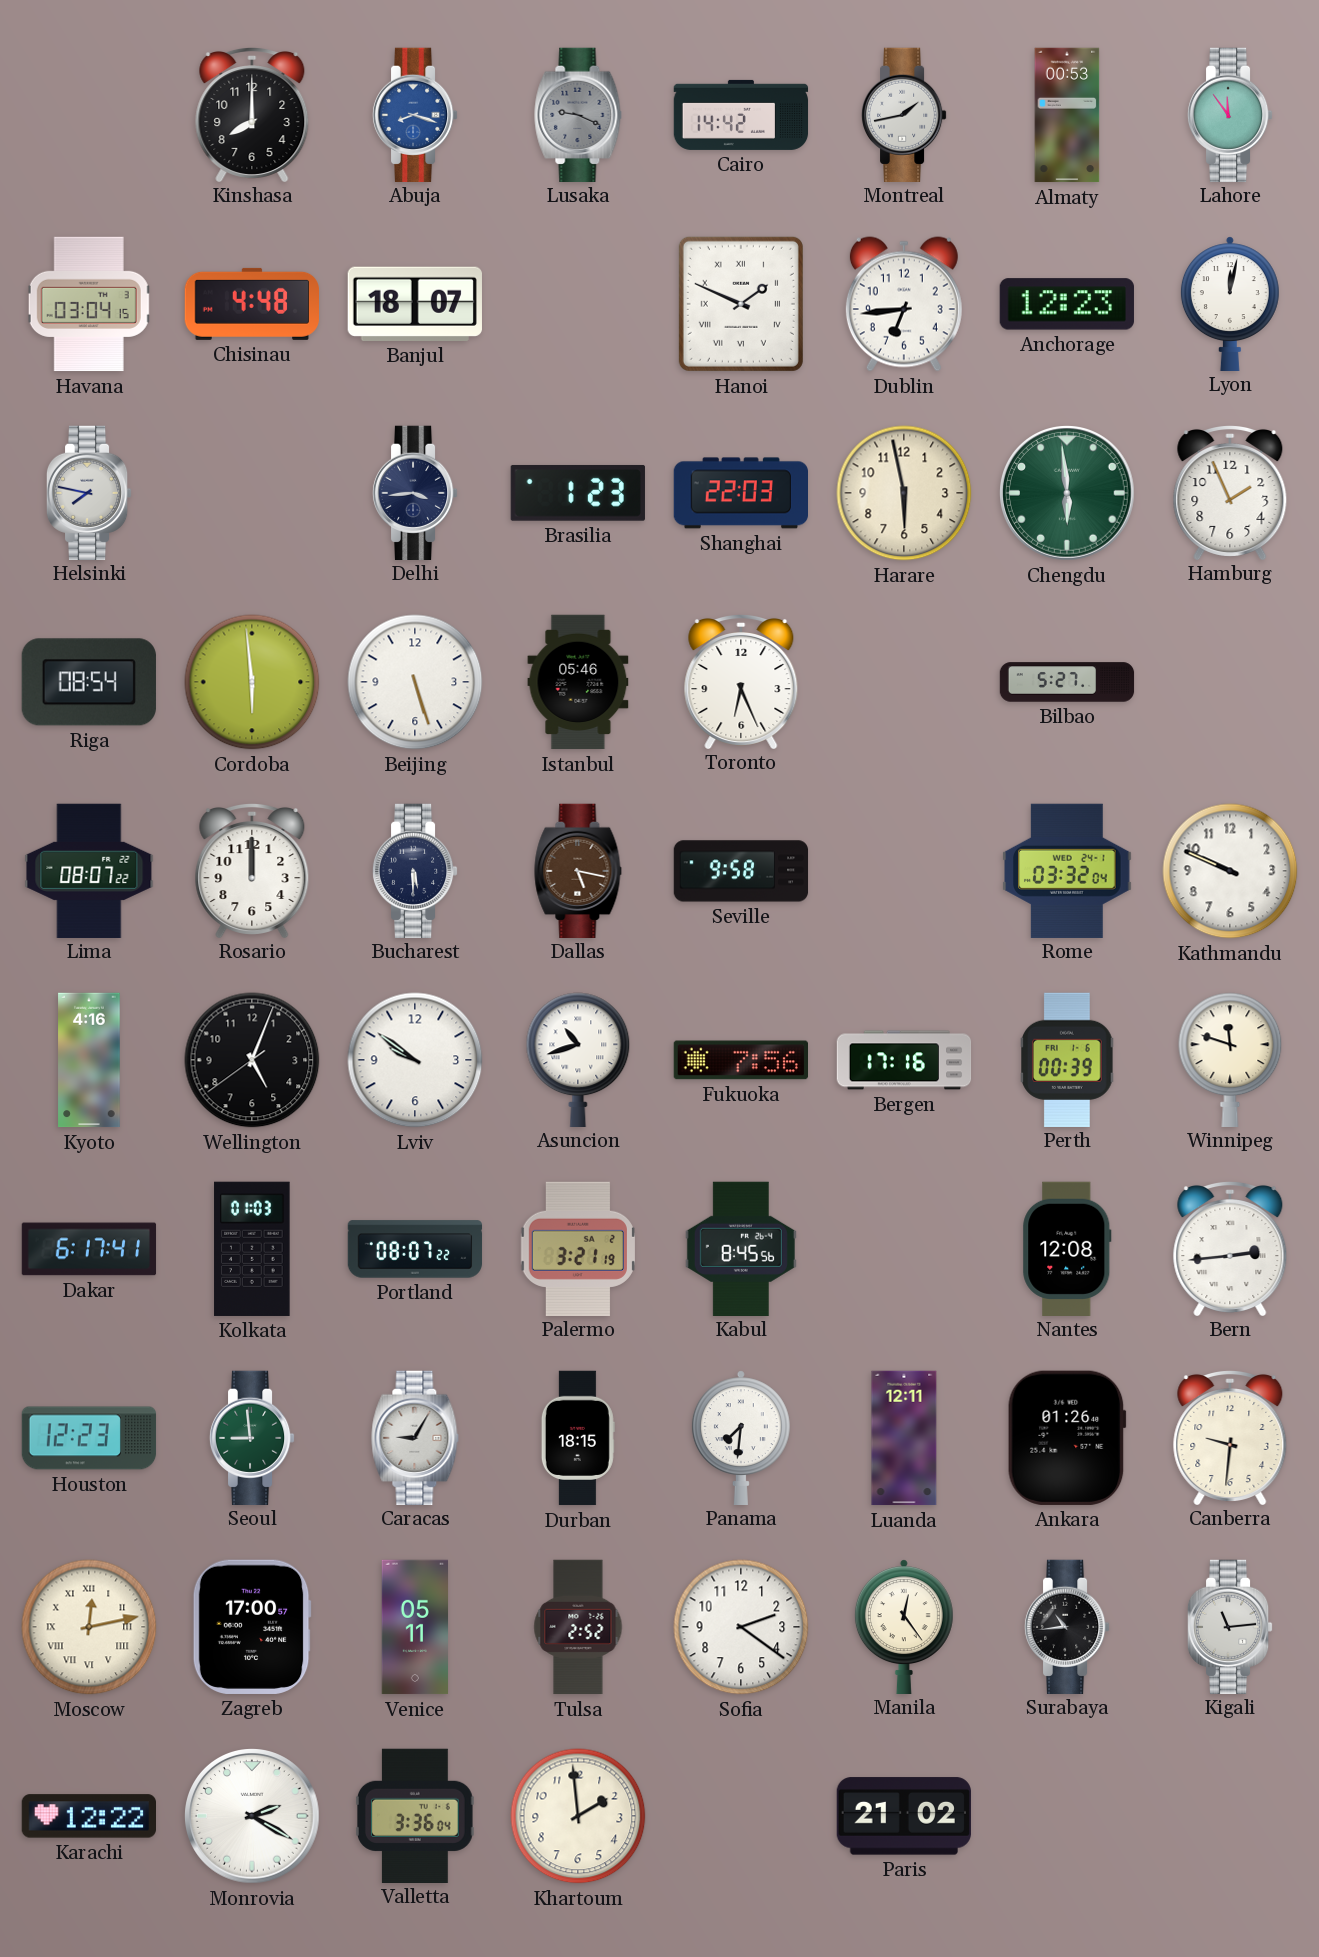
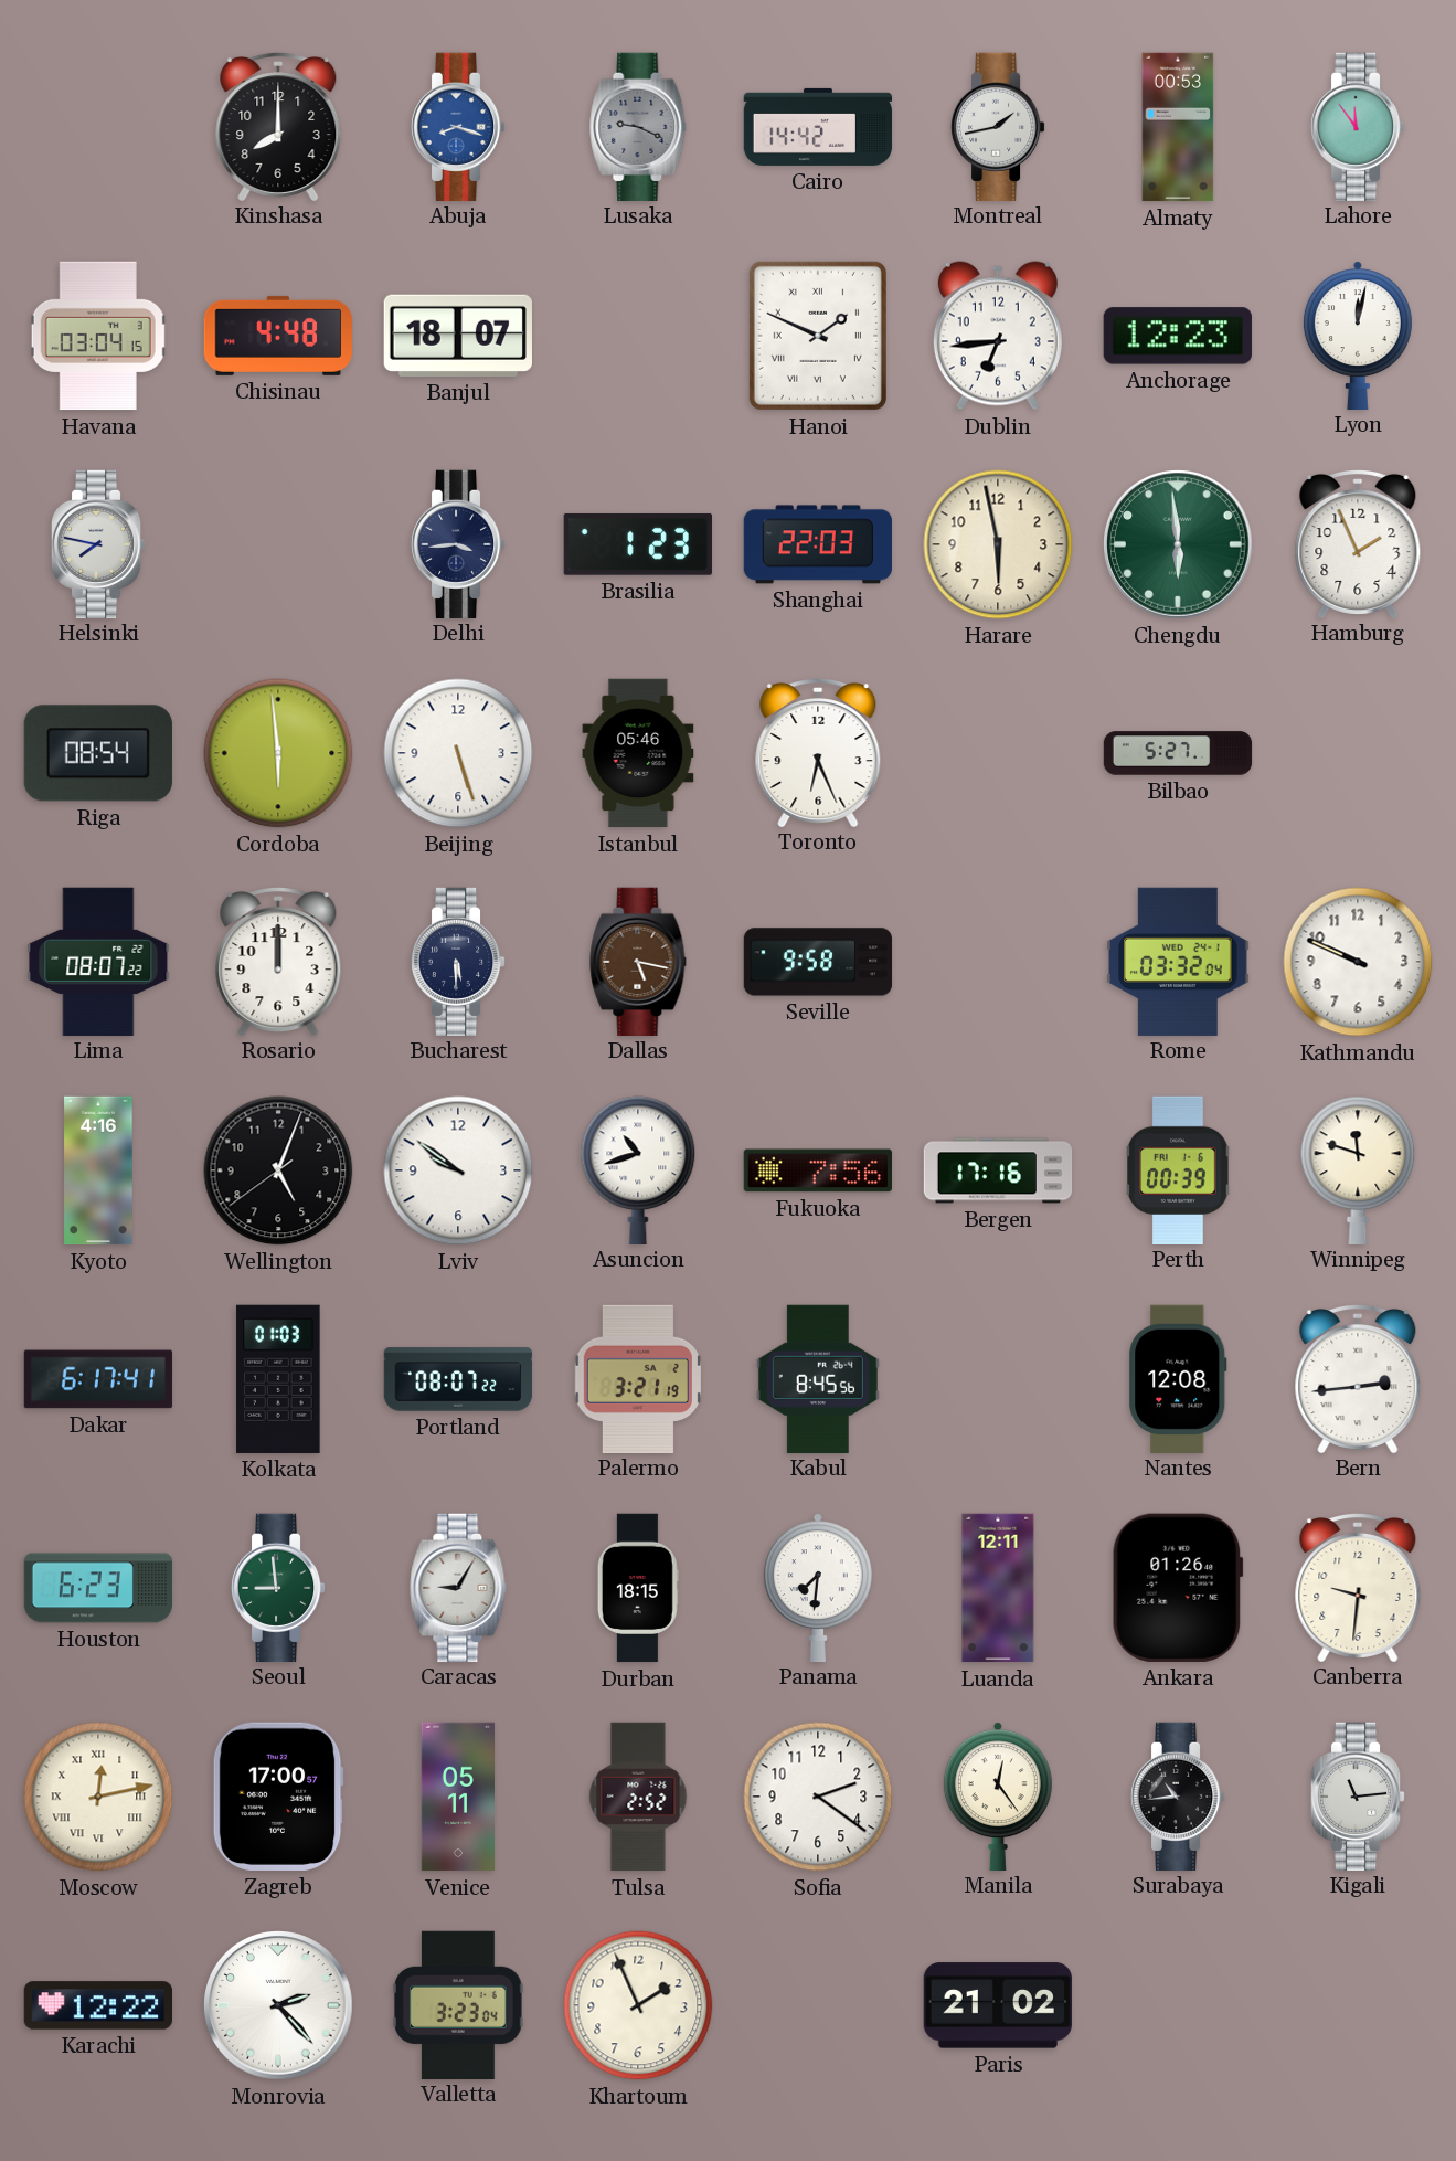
Houston: 12:23 -> 6:23
Monrovia: 2:20 -> 2:23
Valletta: 3:36 -> 3:23
Khartoum: 1:59 -> 1:56
